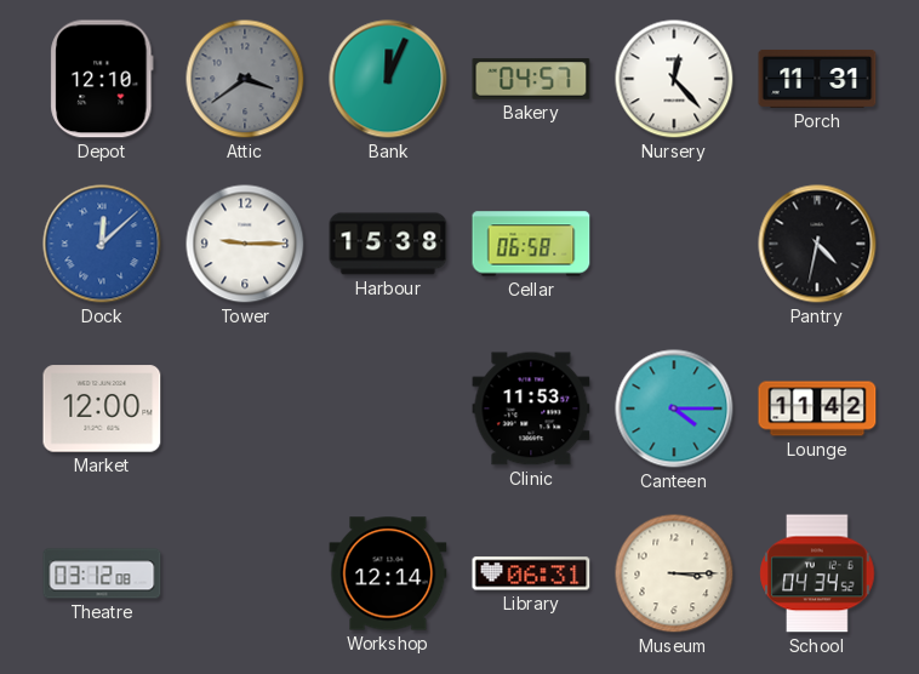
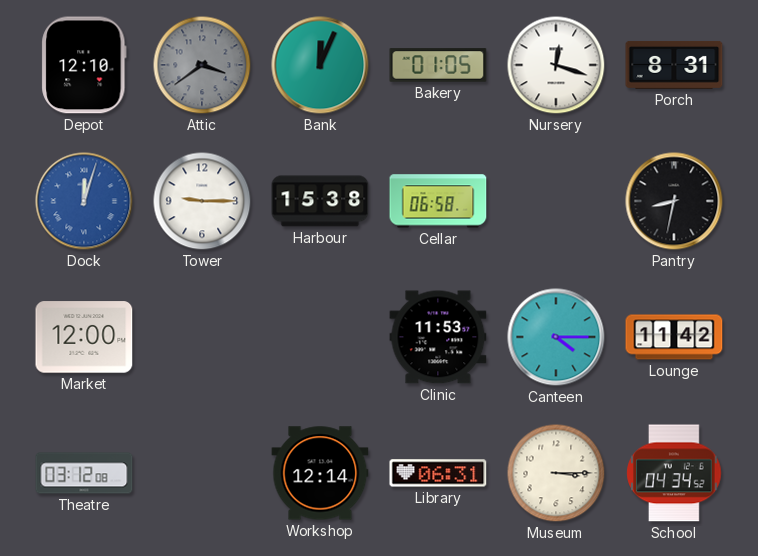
Bakery: 04:57 -> 01:05
Nursery: 12:23 -> 12:18
Porch: 11:31 -> 8:31
Dock: 12:08 -> 12:03
Pantry: 4:32 -> 8:32
